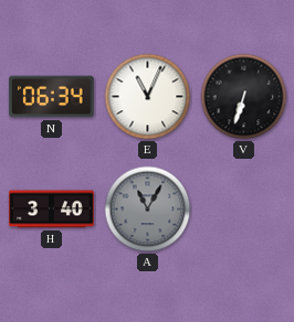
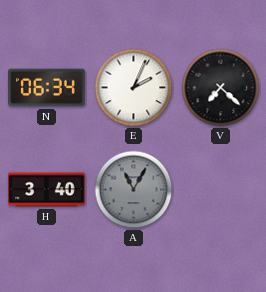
E: 11:04 -> 2:04
V: 6:33 -> 7:22
